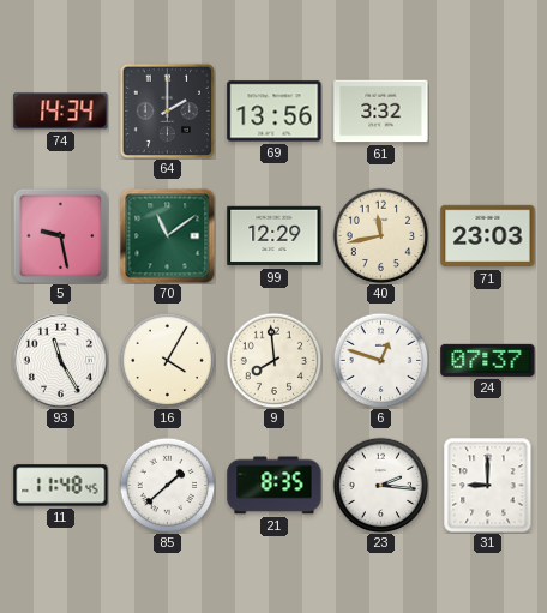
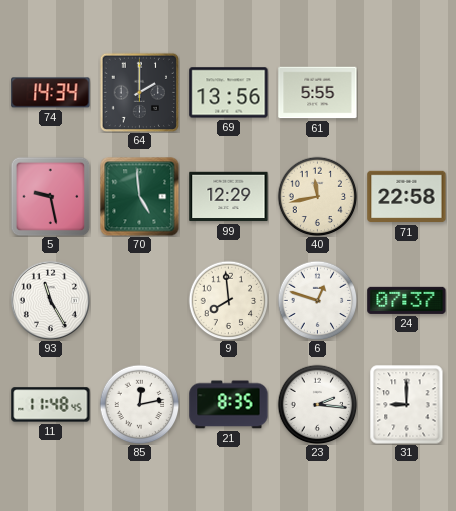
61: 3:32 -> 5:55
70: 11:09 -> 4:59
71: 23:03 -> 22:58
16: 4:05 -> none
85: 1:38 -> 12:13
